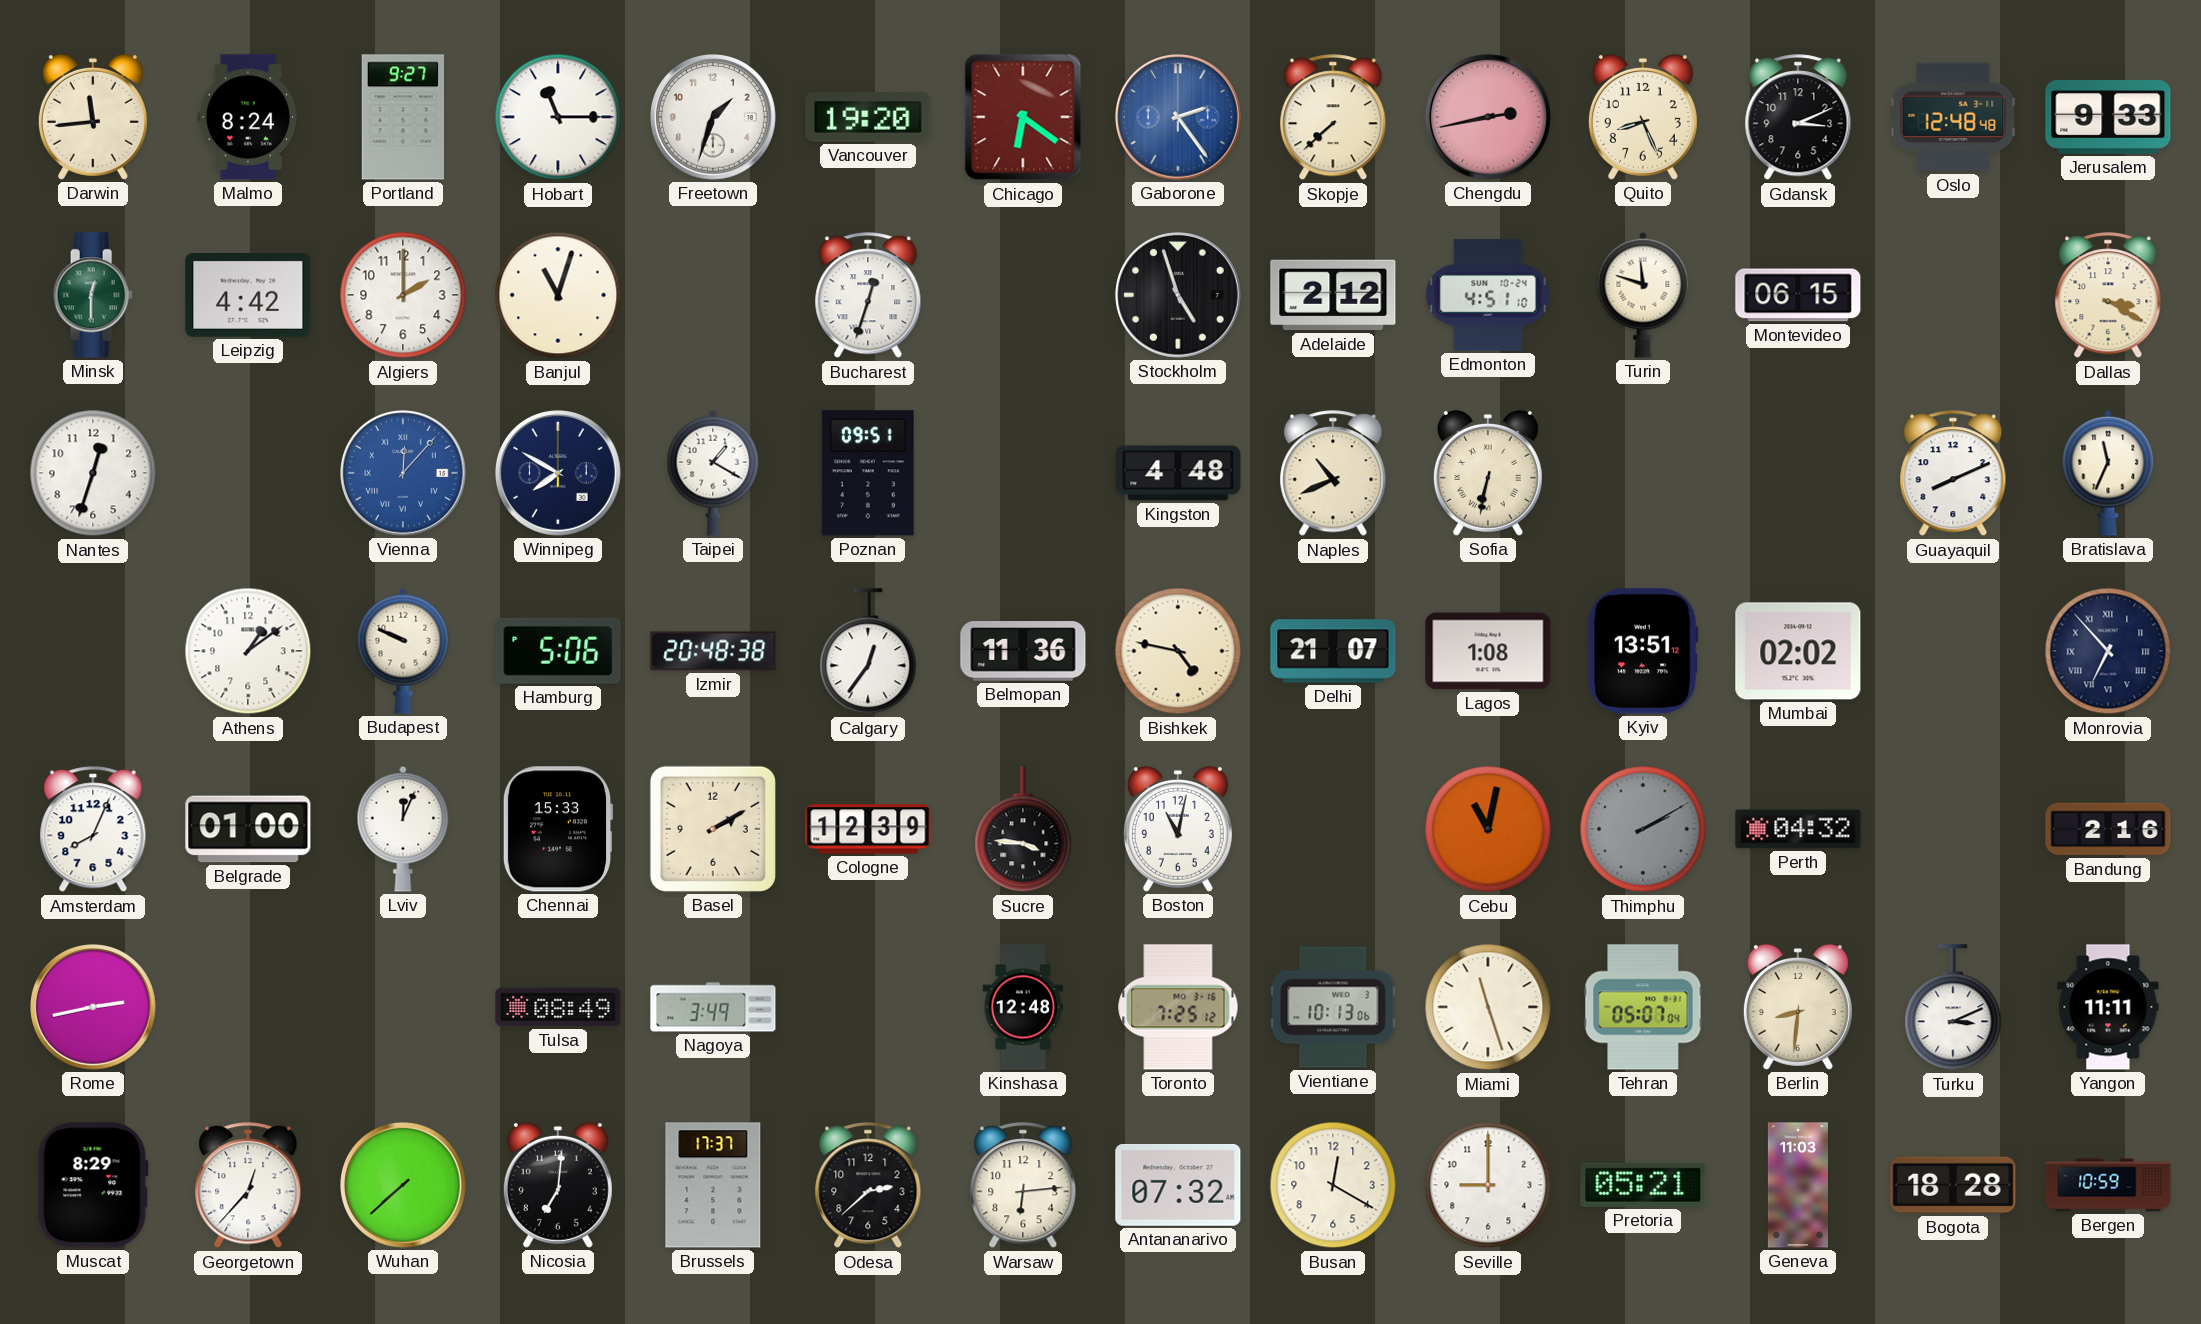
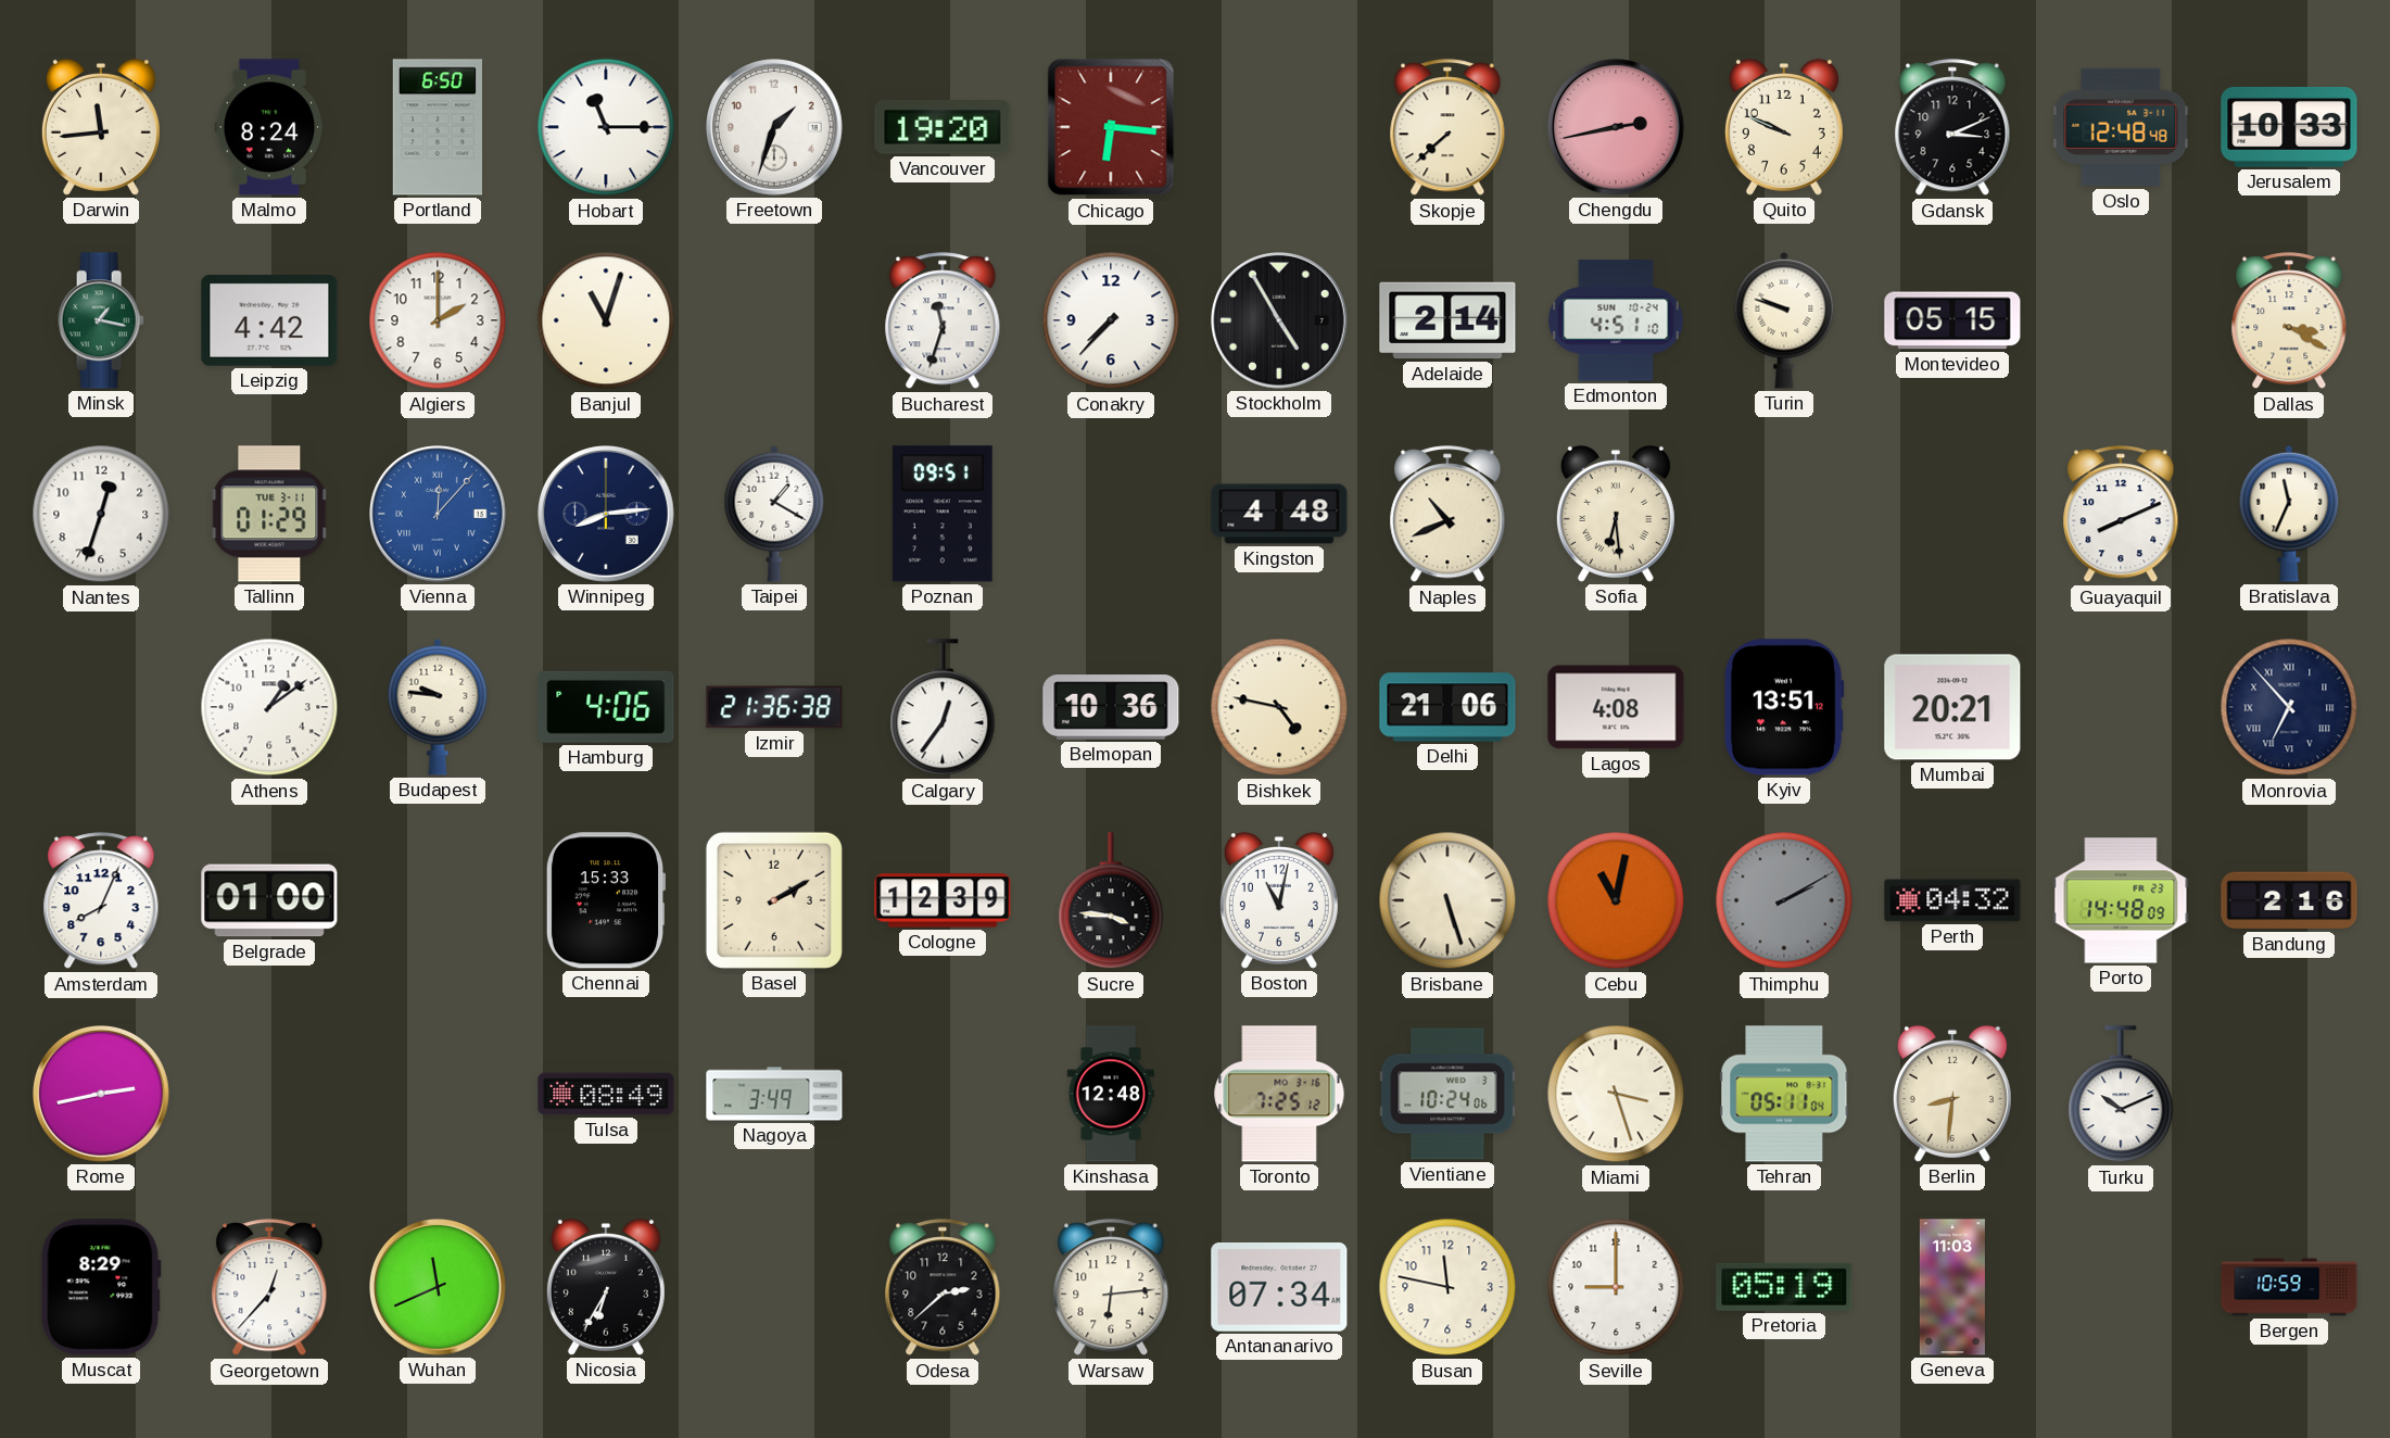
Portland: 9:27 -> 6:50
Chicago: 6:21 -> 6:16
Gaborone: 2:24 -> none
Quito: 8:26 -> 9:49
Jerusalem: 9:33 -> 10:33
Minsk: 12:30 -> 1:17
Bucharest: 12:33 -> 11:33
Conakry: none -> 7:37
Stockholm: 4:57 -> 4:55
Adelaide: 2:12 -> 2:14
Turin: 11:48 -> 9:48
Montevideo: 06:15 -> 05:15
Tallinn: none -> 01:29
Winnipeg: 7:50 -> 8:14
Sofia: 6:32 -> 6:29
Budapest: 9:49 -> 9:46
Hamburg: 5:06 -> 4:06
Izmir: 20:48 -> 21:36
Belmopan: 11:36 -> 10:36
Delhi: 21:07 -> 21:06
Lagos: 1:08 -> 4:08
Mumbai: 02:02 -> 20:21
Lviv: 12:04 -> none
Brisbane: none -> 5:27
Porto: none -> 14:48
Vientiane: 10:13 -> 10:24
Miami: 11:27 -> 3:27
Tehran: 05:07 -> 05:11
Turku: 3:11 -> 10:11
Yangon: 11:11 -> none
Wuhan: 7:38 -> 11:41
Nicosia: 7:01 -> 6:35
Brussels: 17:37 -> none
Antananarivo: 07:32 -> 07:34
Busan: 12:20 -> 11:47
Pretoria: 05:21 -> 05:19
Bogota: 18:28 -> none
